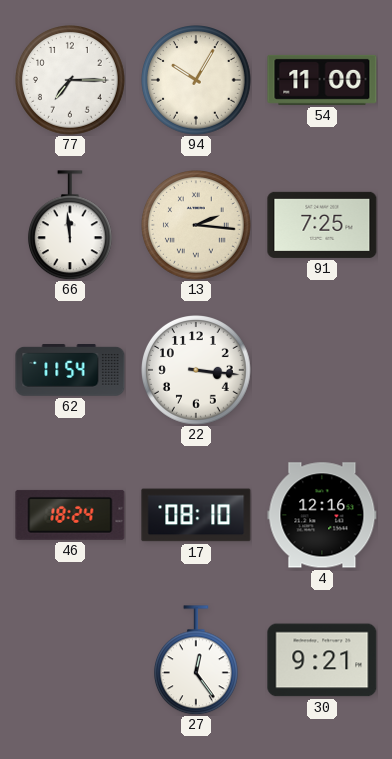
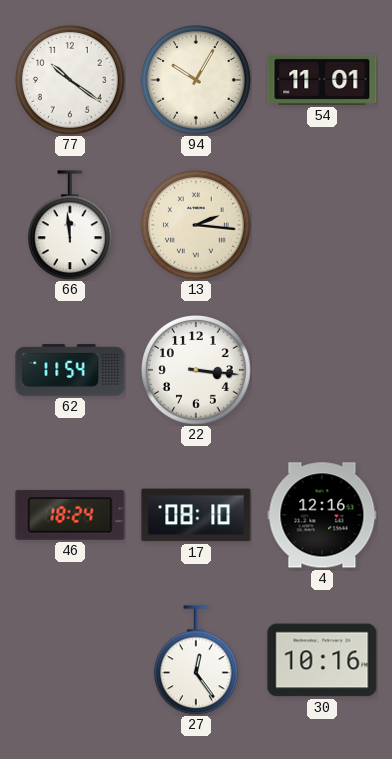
77: 7:15 -> 10:21
54: 11:00 -> 11:01
91: 7:25 -> none
30: 9:21 -> 10:16
